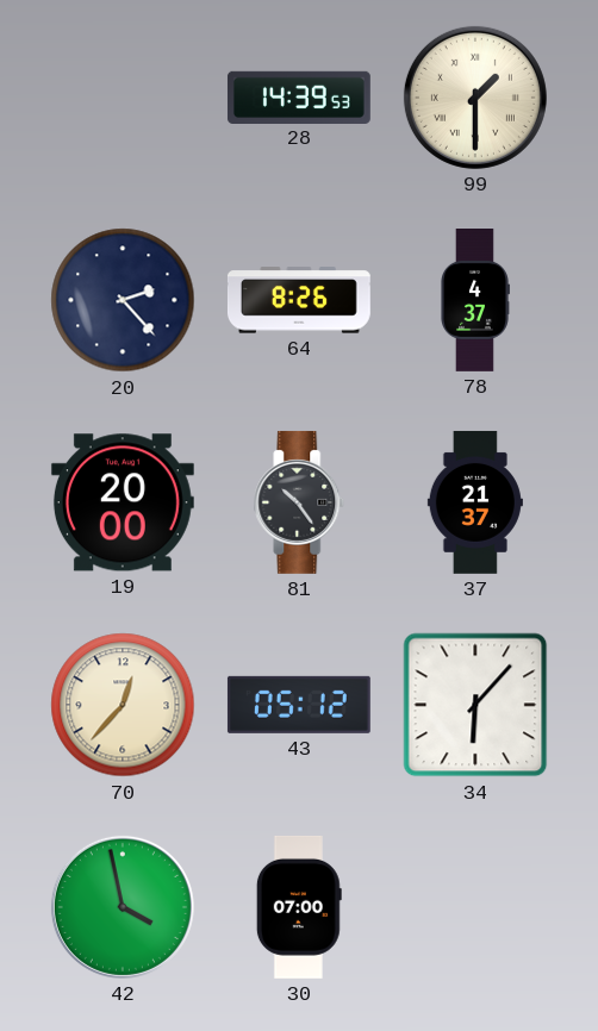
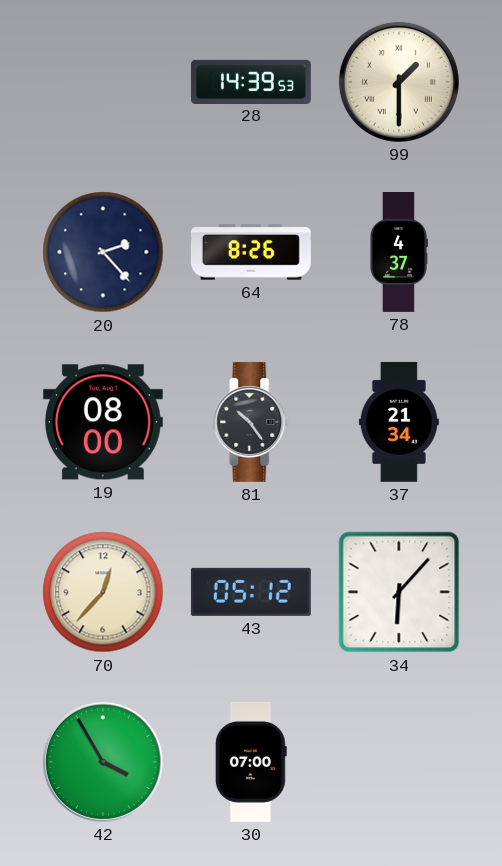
19: 20:00 -> 08:00
37: 21:37 -> 21:34
42: 3:58 -> 3:55
